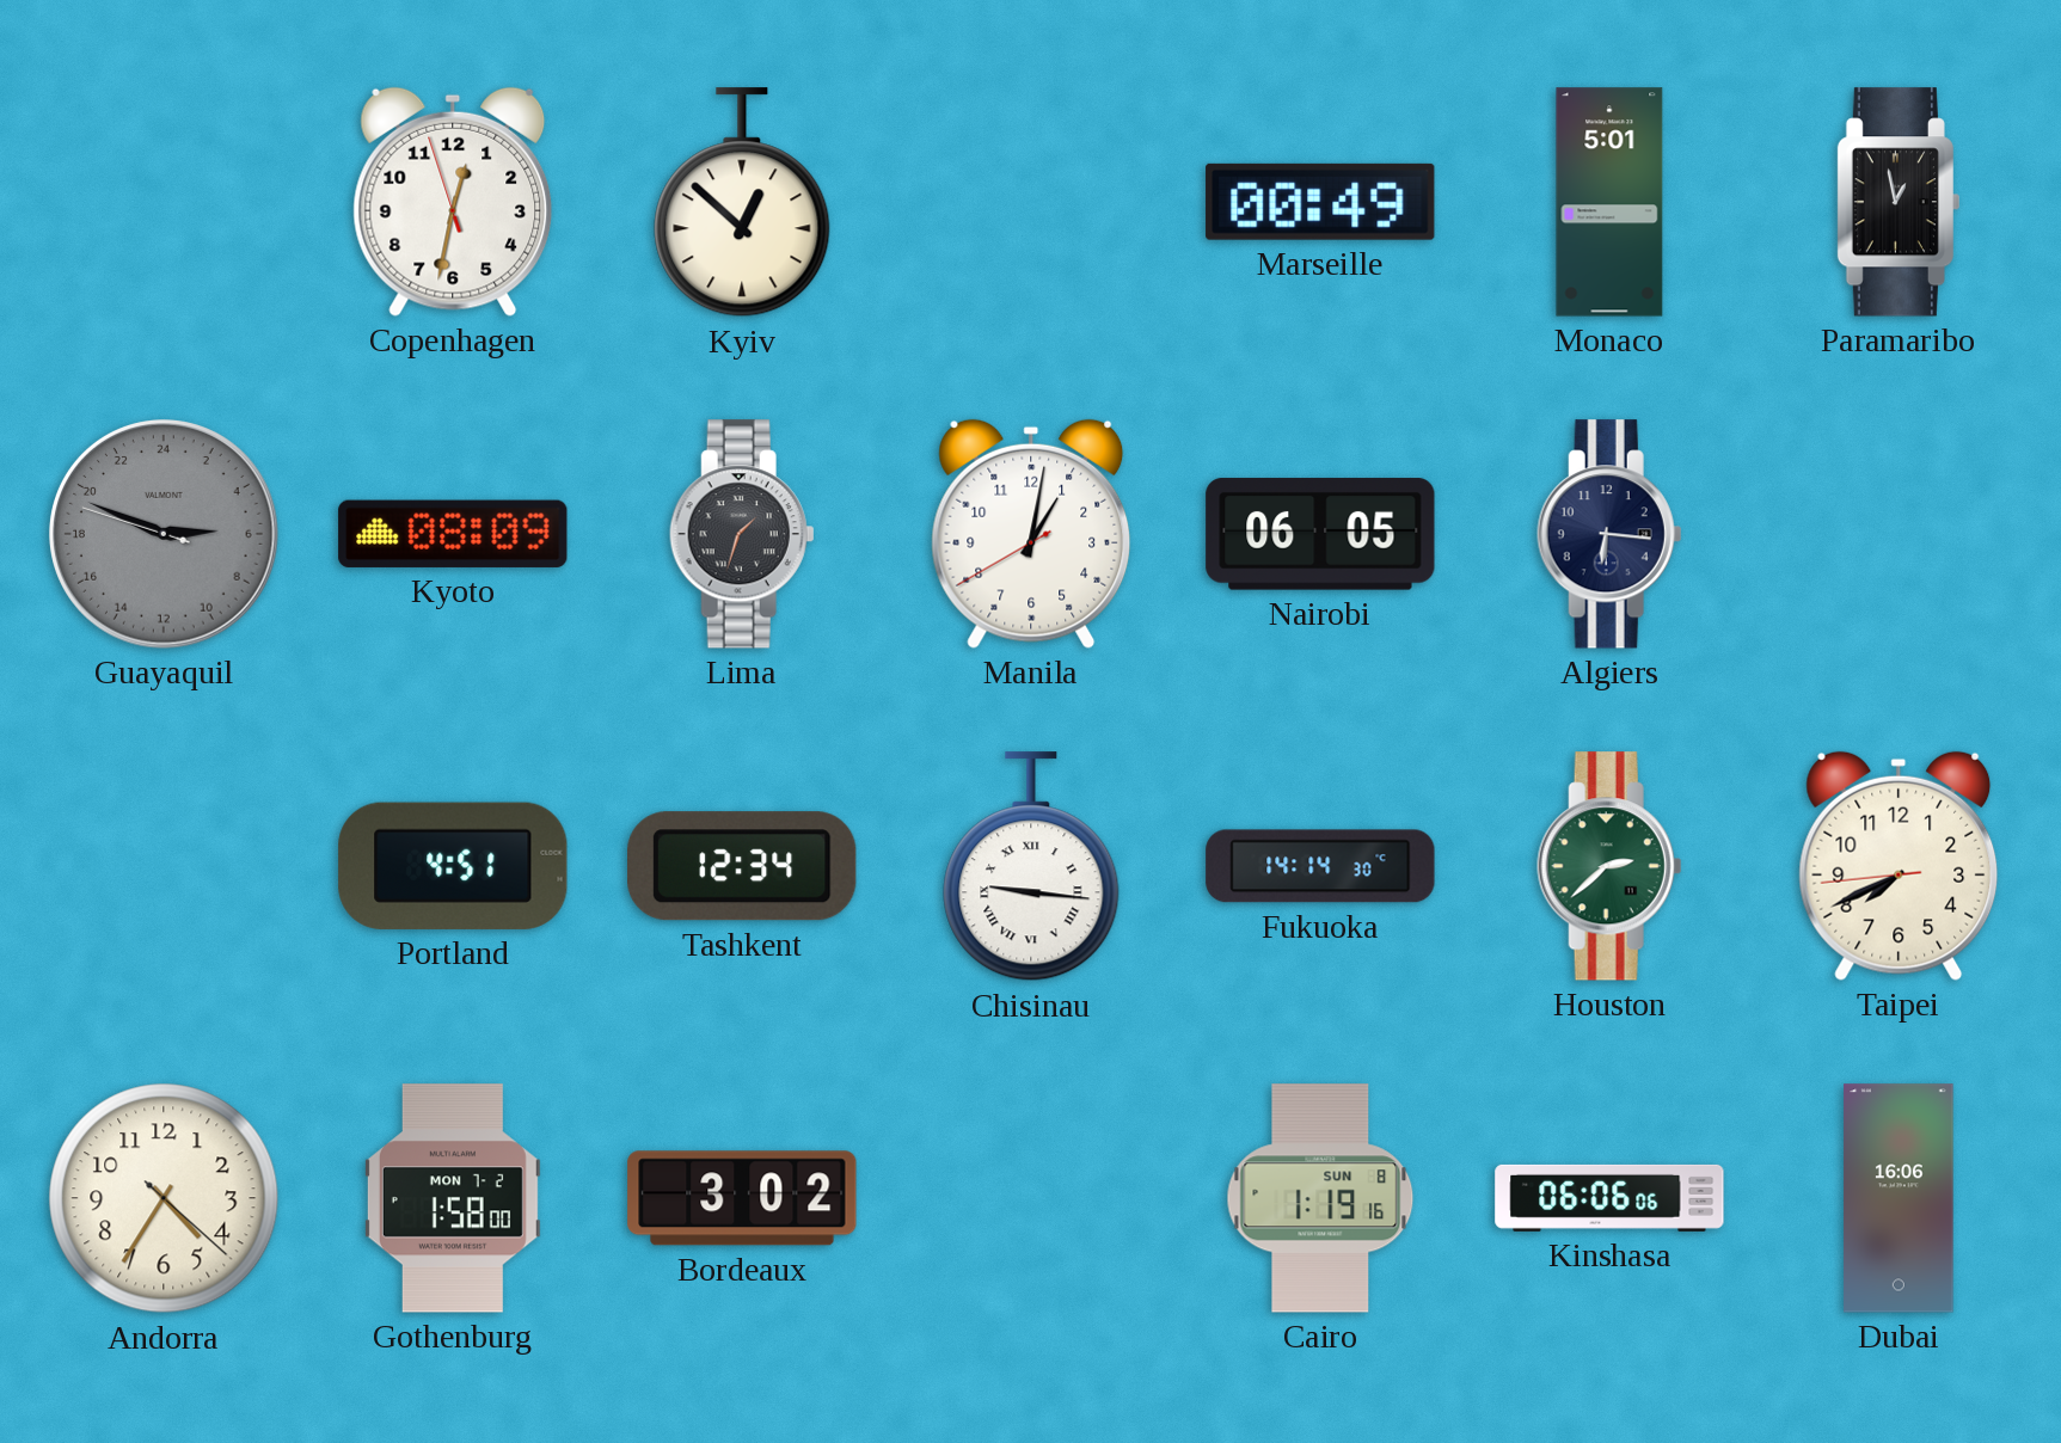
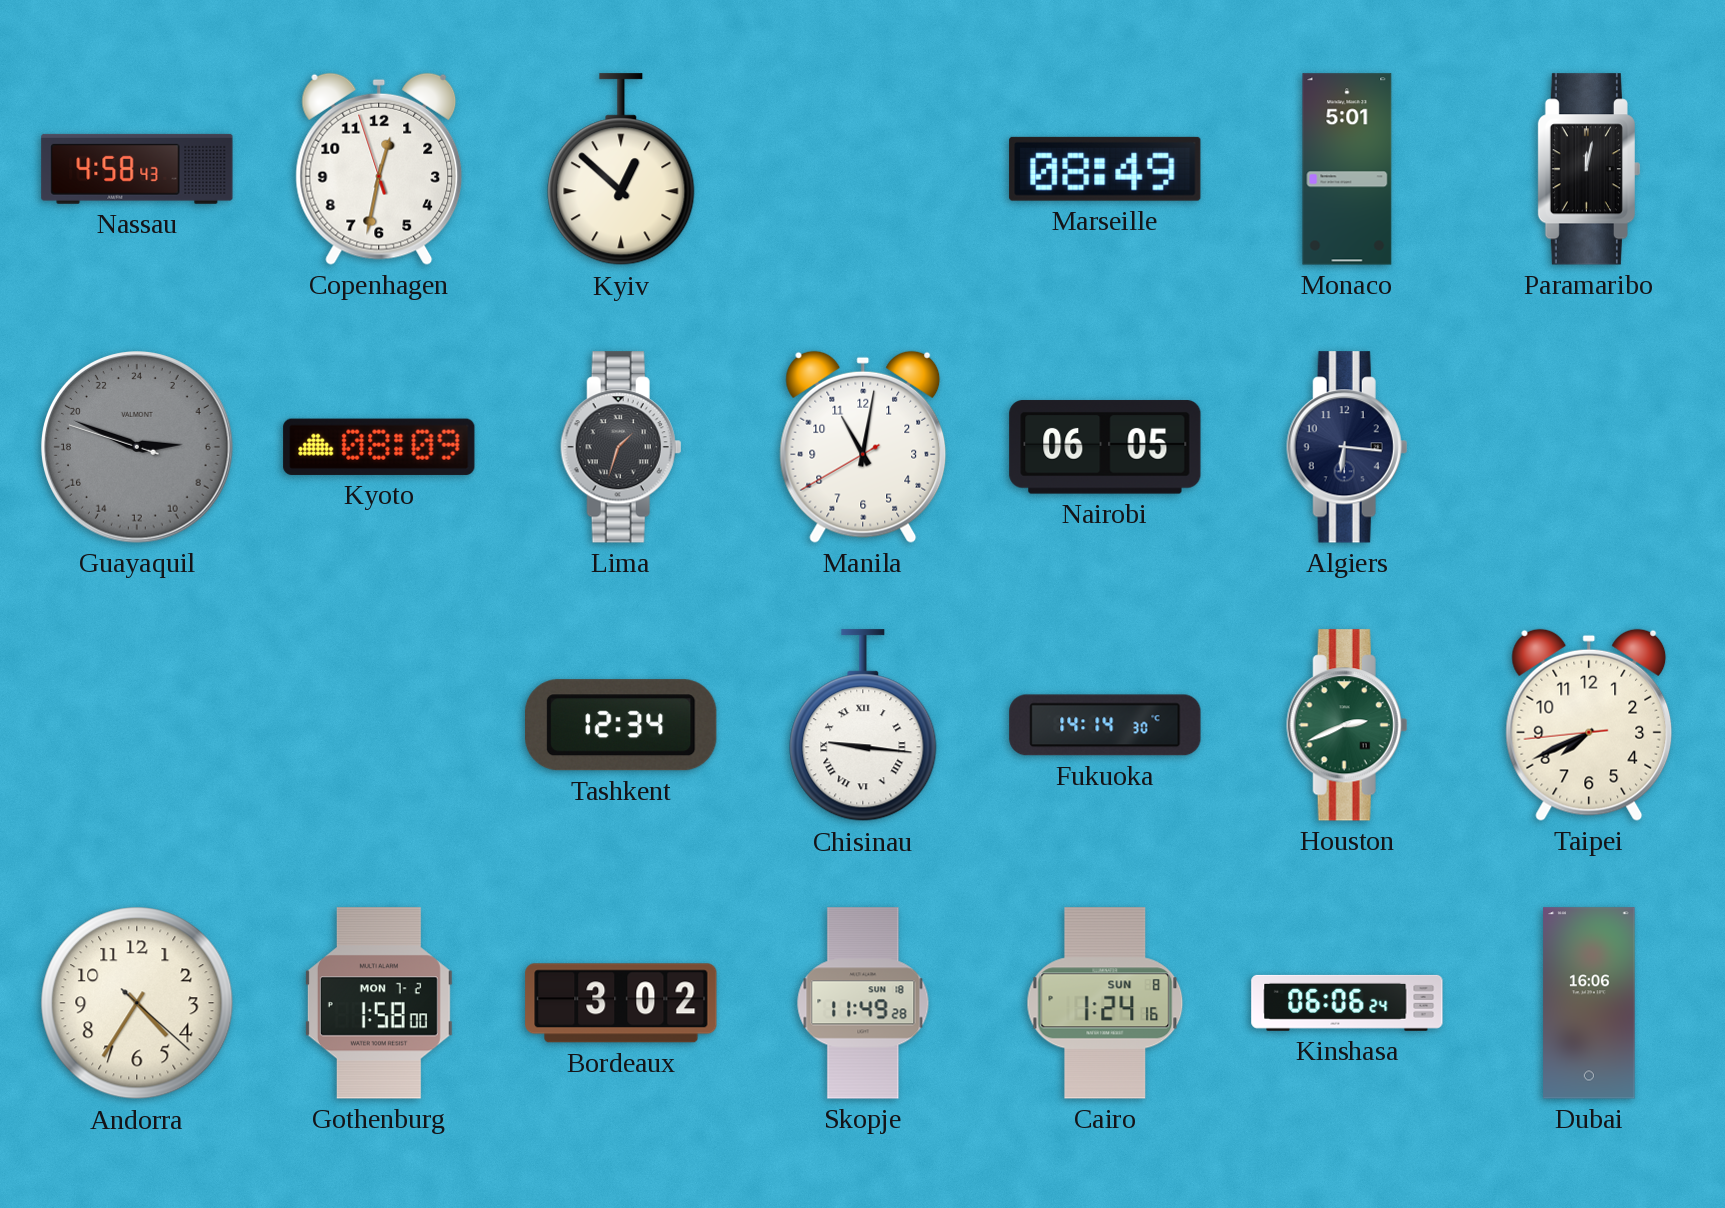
Nassau: none -> 4:58
Marseille: 00:49 -> 08:49
Paramaribo: 12:58 -> 12:02
Manila: 1:01 -> 11:01
Portland: 4:51 -> none
Houston: 2:38 -> 2:41
Skopje: none -> 11:49
Cairo: 1:19 -> 1:24
Kinshasa: 06:06:06 -> 06:06:24
